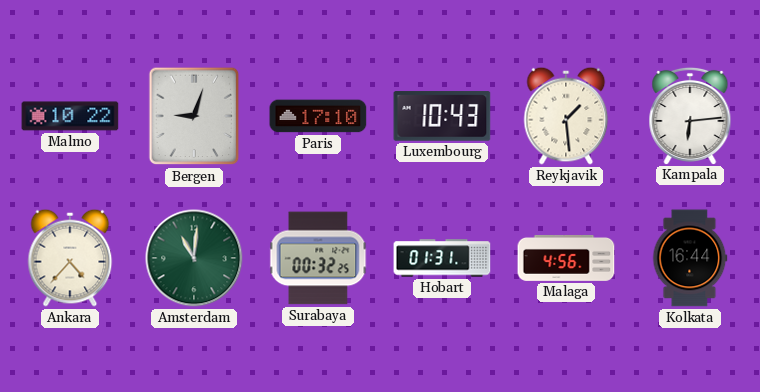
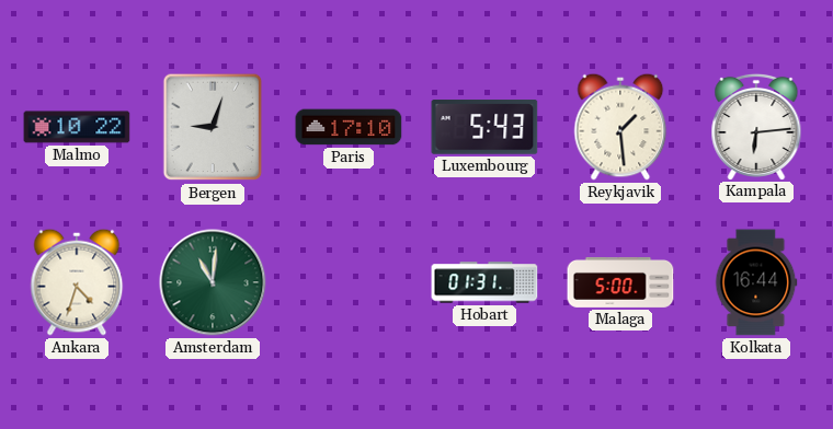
Luxembourg: 10:43 -> 5:43
Ankara: 4:37 -> 4:33
Surabaya: 00:32 -> none
Malaga: 4:56 -> 5:00
